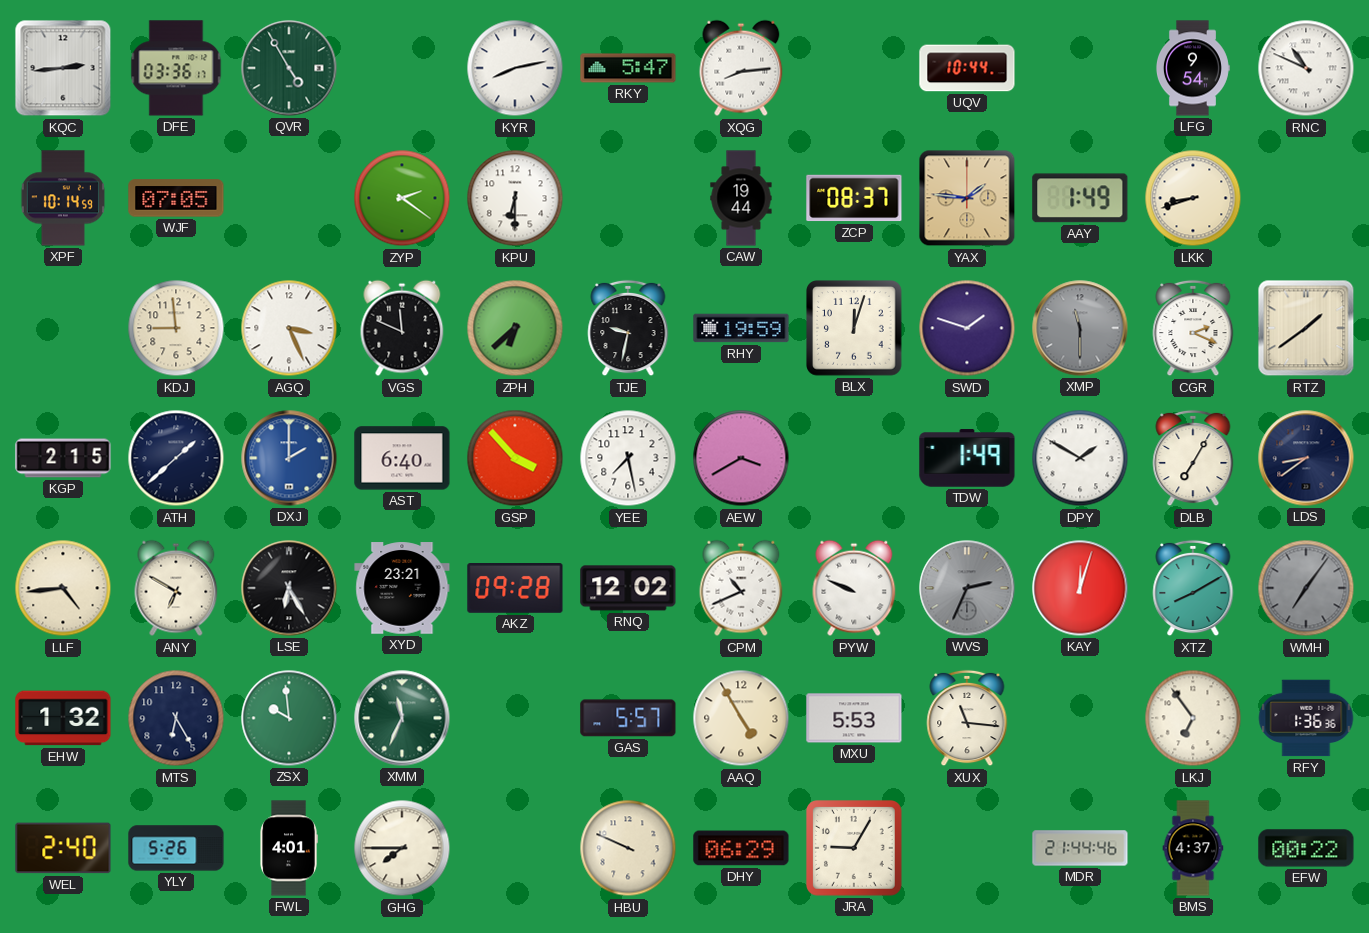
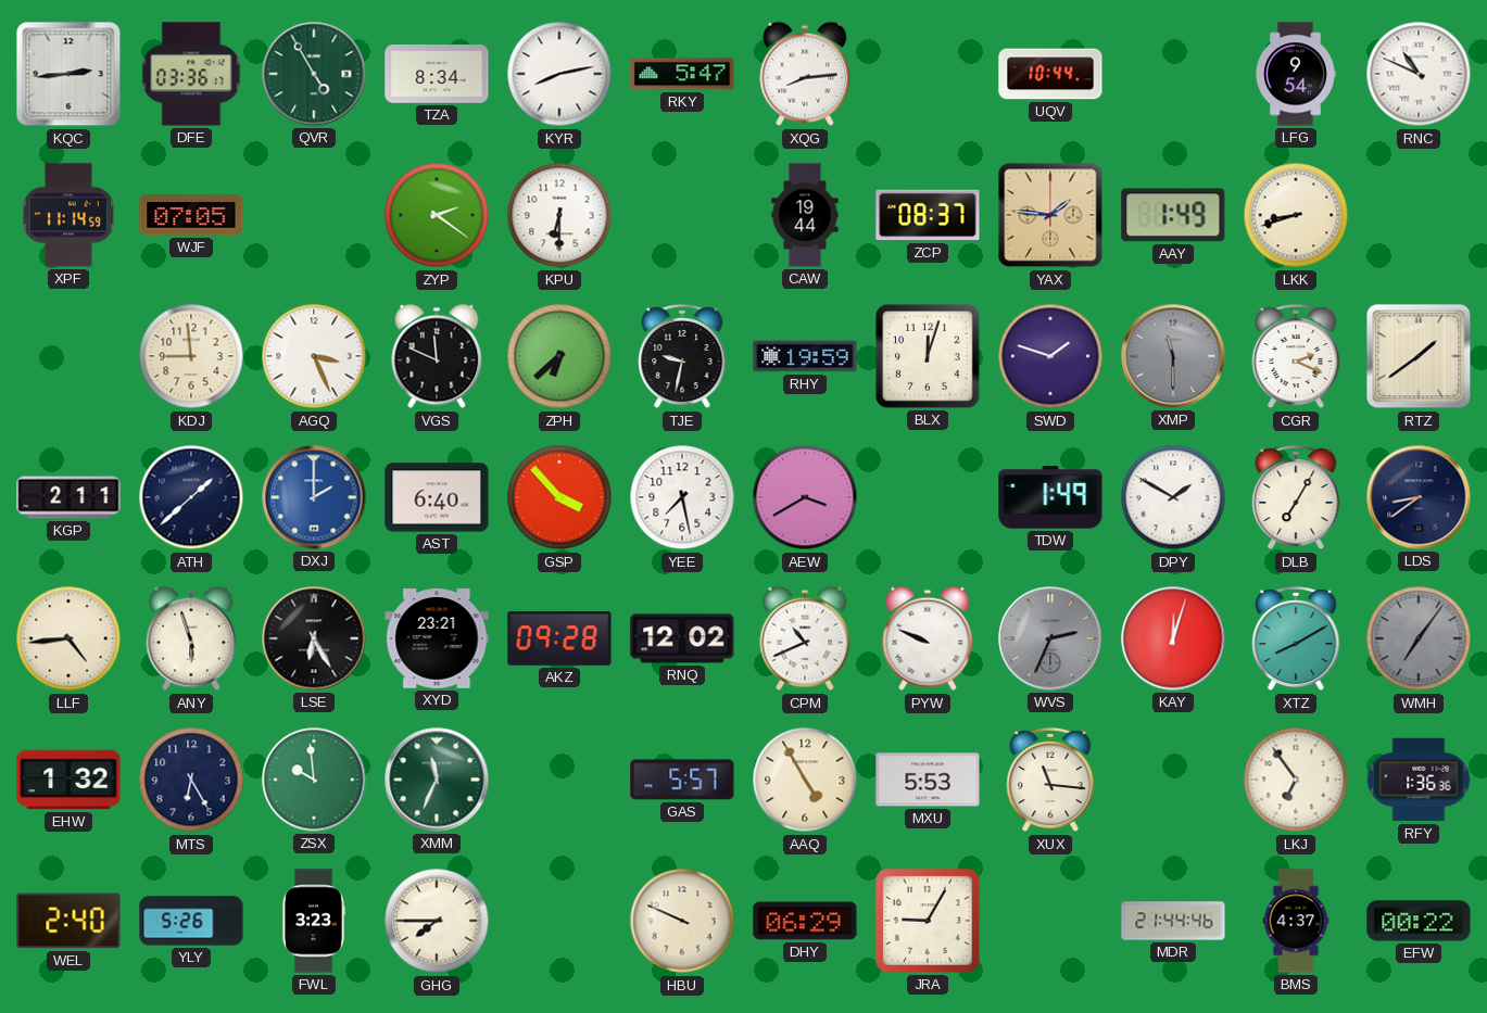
TZA: none -> 8:34
XPF: 10:14 -> 11:14
KGP: 2:15 -> 2:11
ANY: 6:50 -> 5:57
FWL: 4:01 -> 3:23
